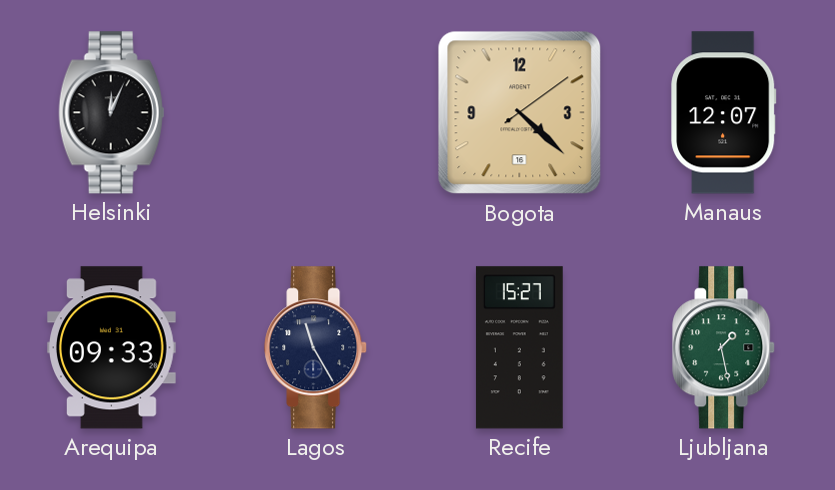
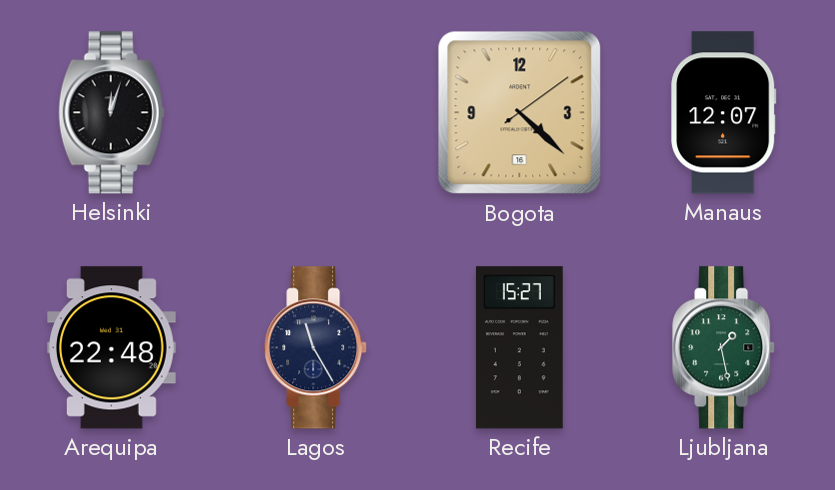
Helsinki: 12:04 -> 12:03
Arequipa: 09:33 -> 22:48
